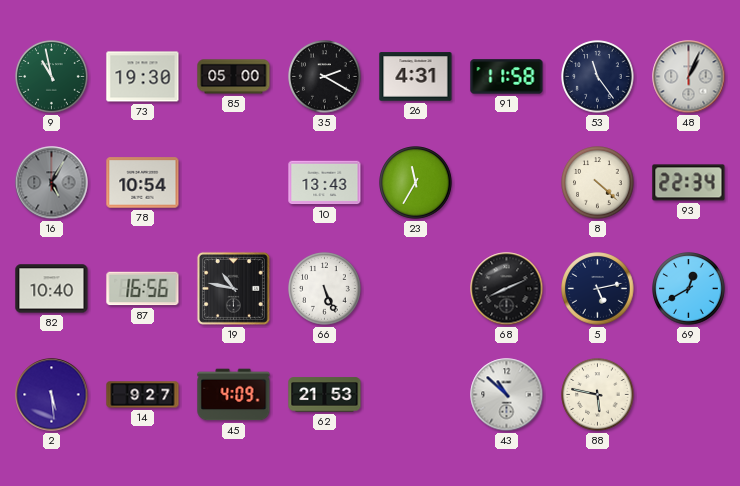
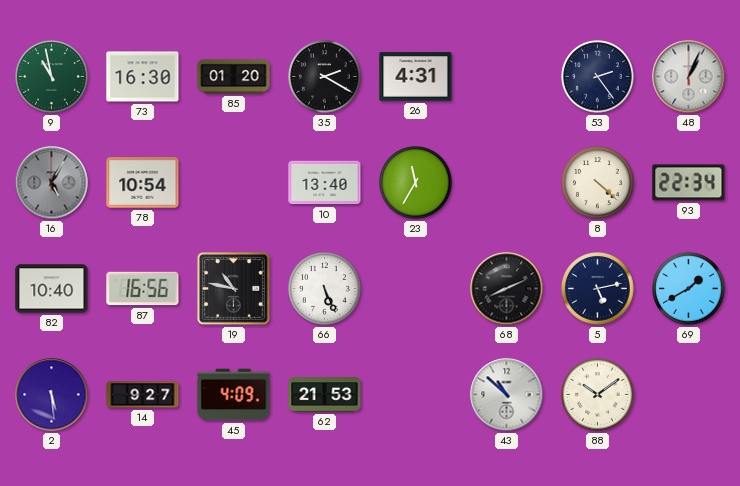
73: 19:30 -> 16:30
85: 05:00 -> 01:20
91: 11:58 -> none
53: 11:24 -> 2:24
10: 13:43 -> 13:40
69: 12:40 -> 1:40
88: 5:47 -> 10:09
